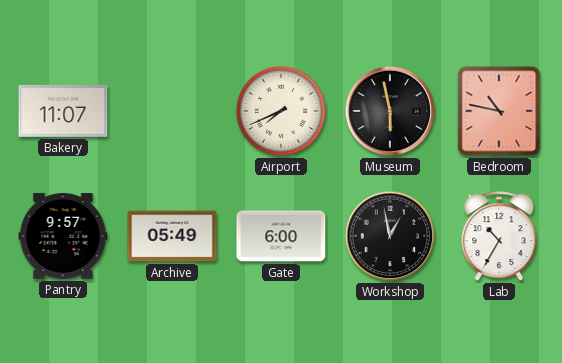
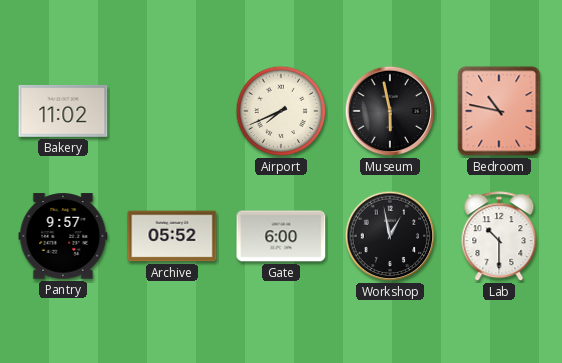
Bakery: 11:07 -> 11:02
Archive: 05:49 -> 05:52
Lab: 10:35 -> 10:30
